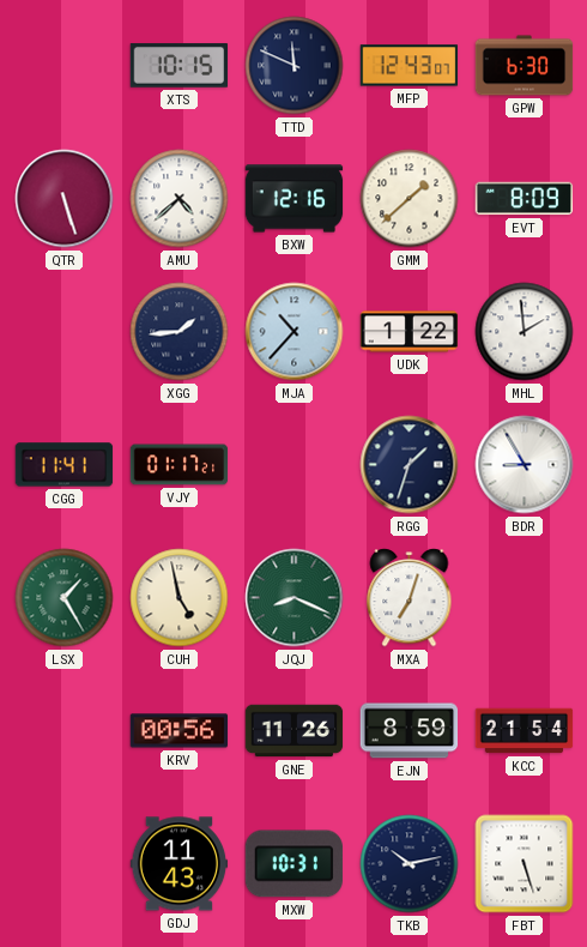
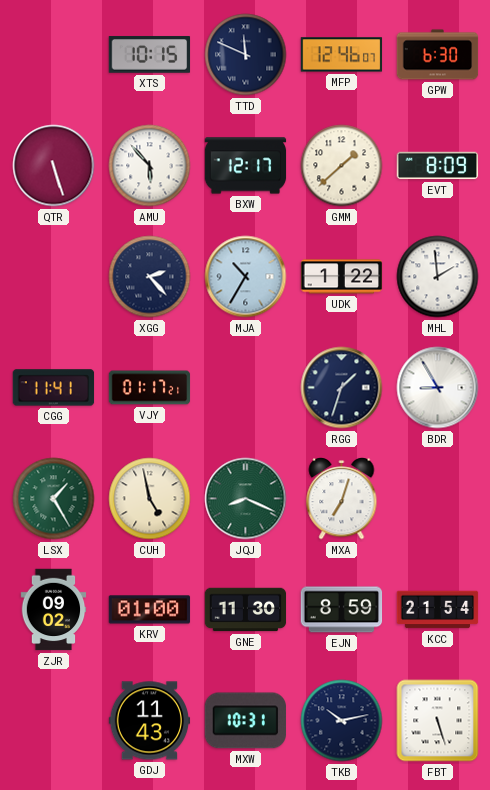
MFP: 12:43 -> 12:46
AMU: 4:38 -> 5:53
BXW: 12:16 -> 12:17
XGG: 1:44 -> 2:23
MJA: 10:37 -> 10:35
ZJR: none -> 09:02
KRV: 00:56 -> 01:00
GNE: 11:26 -> 11:30
